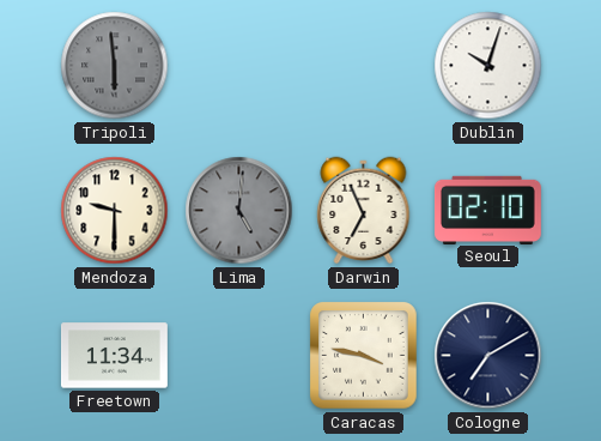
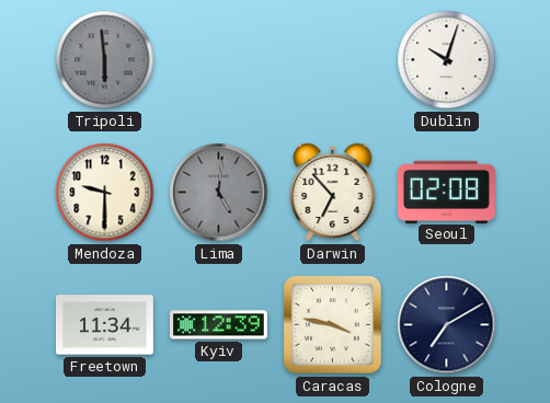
Darwin: 6:56 -> 6:53
Seoul: 02:10 -> 02:08
Kyiv: none -> 12:39
